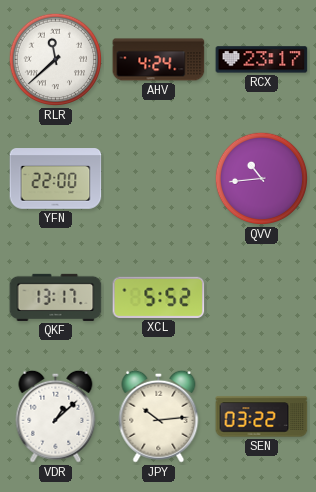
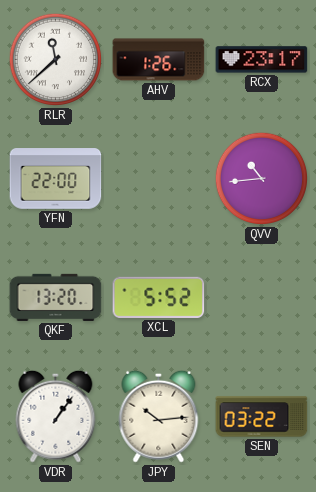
AHV: 4:24 -> 1:26
QKF: 13:17 -> 13:20
VDR: 1:08 -> 1:06
